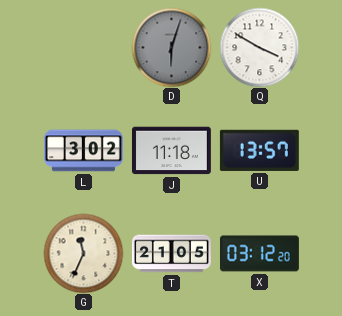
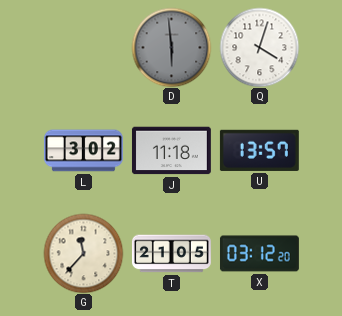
D: 6:03 -> 5:59
Q: 3:50 -> 4:03
G: 11:34 -> 11:37
